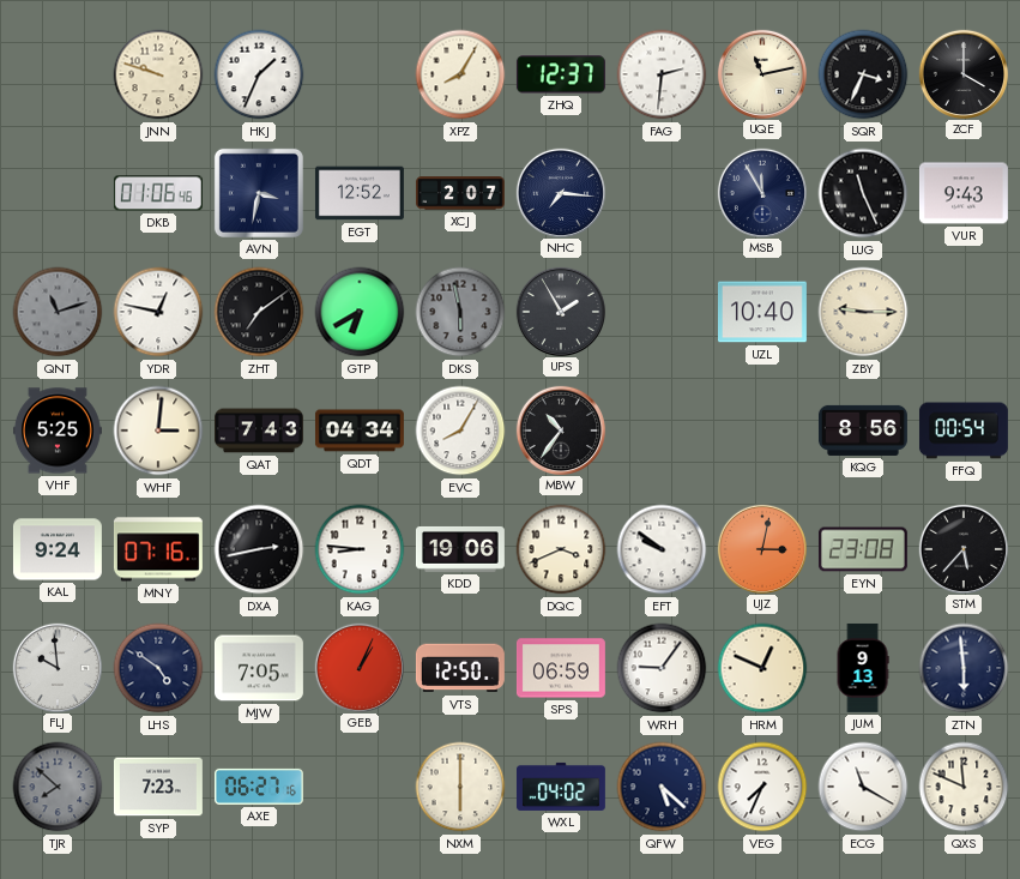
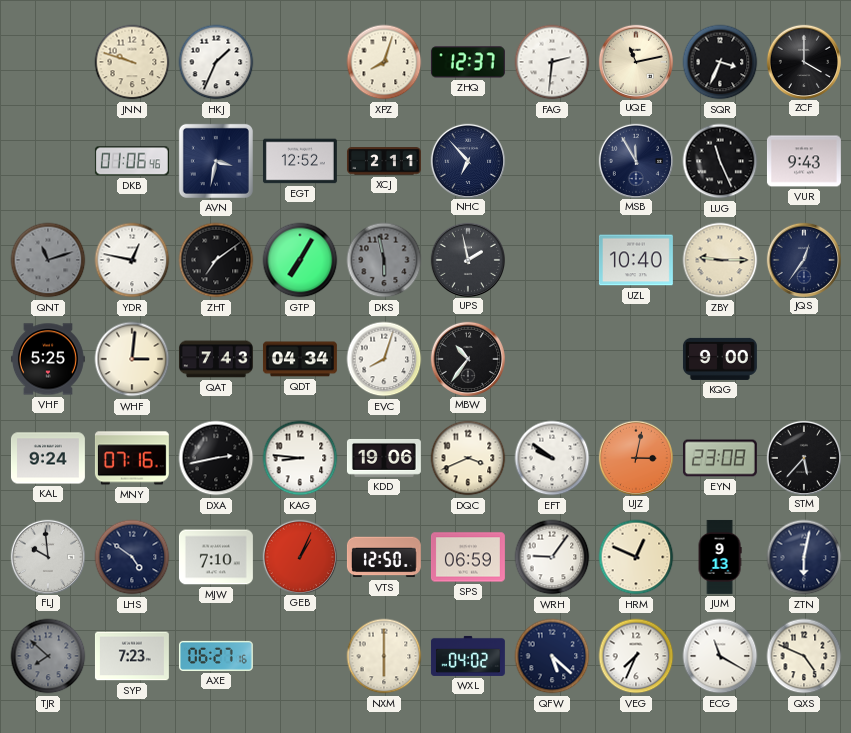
XPZ: 8:05 -> 8:03
XCJ: 2:07 -> 2:11
NHC: 7:16 -> 6:53
GTP: 6:40 -> 7:05
UPS: 1:55 -> 1:58
JQS: none -> 12:36
EVC: 8:05 -> 8:03
KQG: 8:56 -> 9:00
FFQ: 00:54 -> none
MJW: 7:05 -> 7:10
ZTN: 5:59 -> 6:02
QXS: 11:49 -> 4:49
